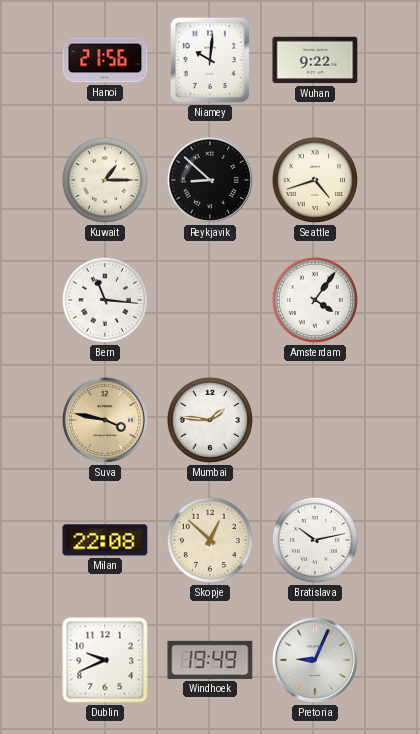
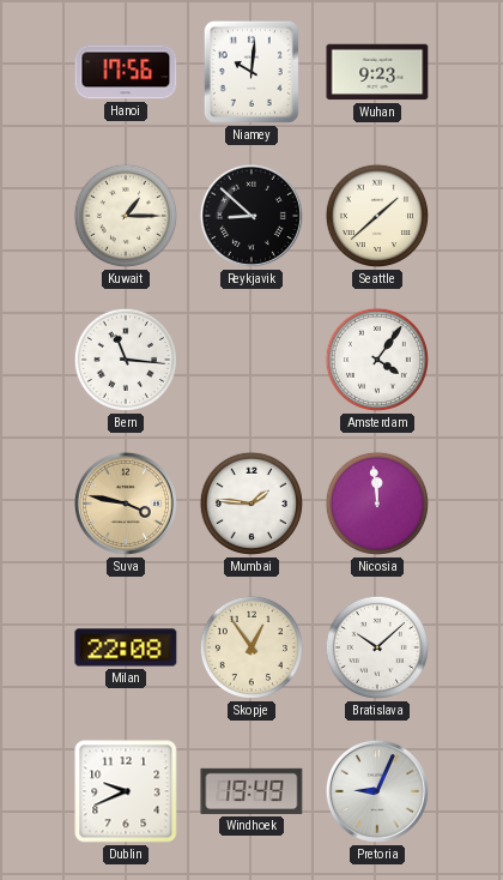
Hanoi: 21:56 -> 17:56
Wuhan: 9:22 -> 9:23
Seattle: 4:42 -> 1:38
Nicosia: none -> 11:59
Skopje: 12:52 -> 12:54
Bratislava: 10:13 -> 10:08
